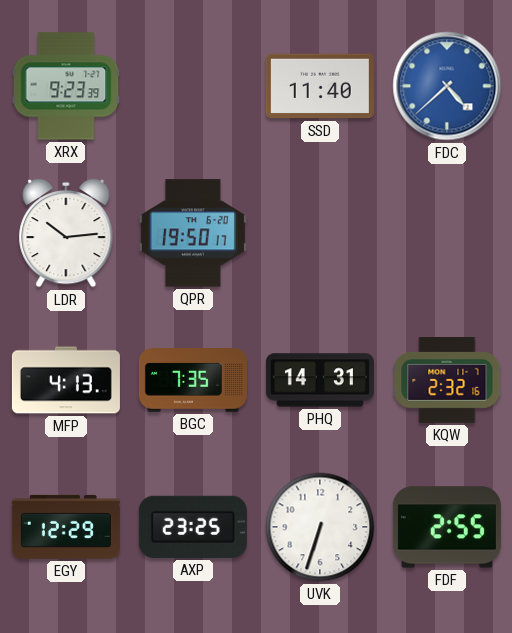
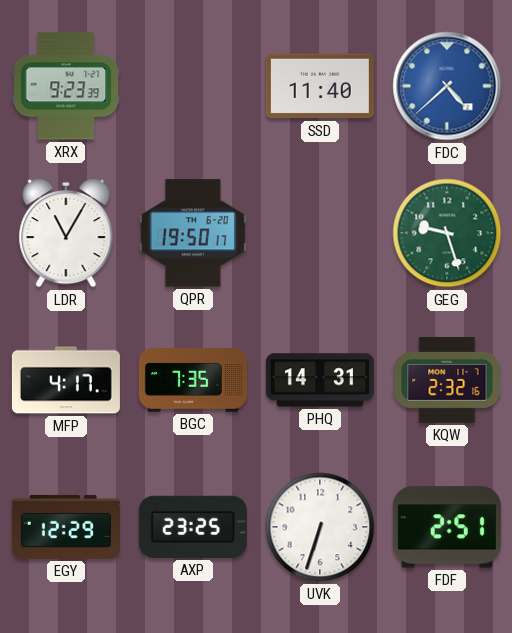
LDR: 10:14 -> 11:05
GEG: none -> 9:27
MFP: 4:13 -> 4:17
FDF: 2:55 -> 2:51
